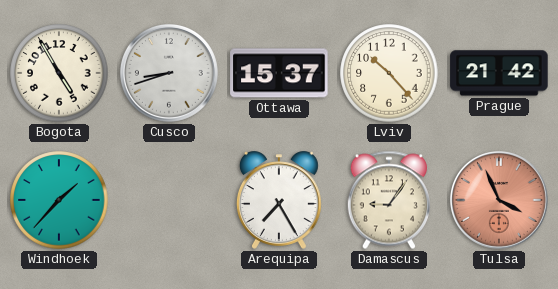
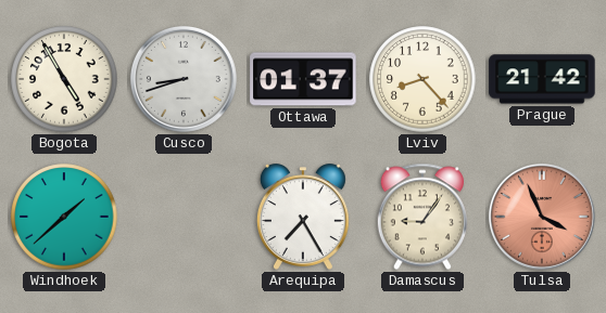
Ottawa: 15:37 -> 01:37
Lviv: 10:23 -> 8:23
Windhoek: 1:37 -> 1:38
